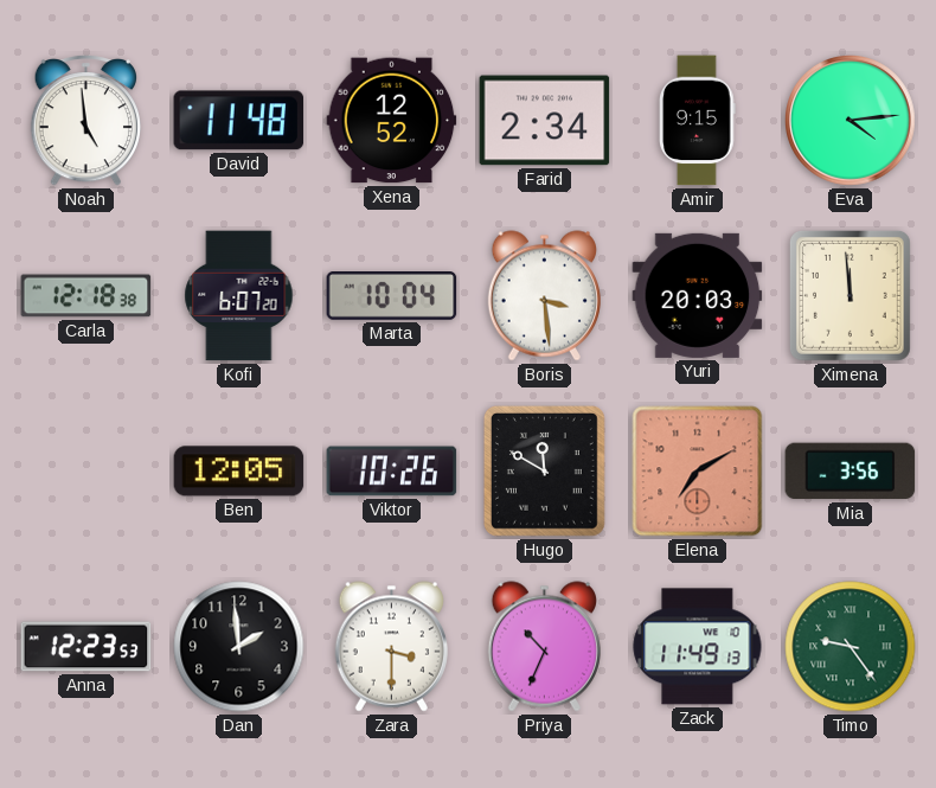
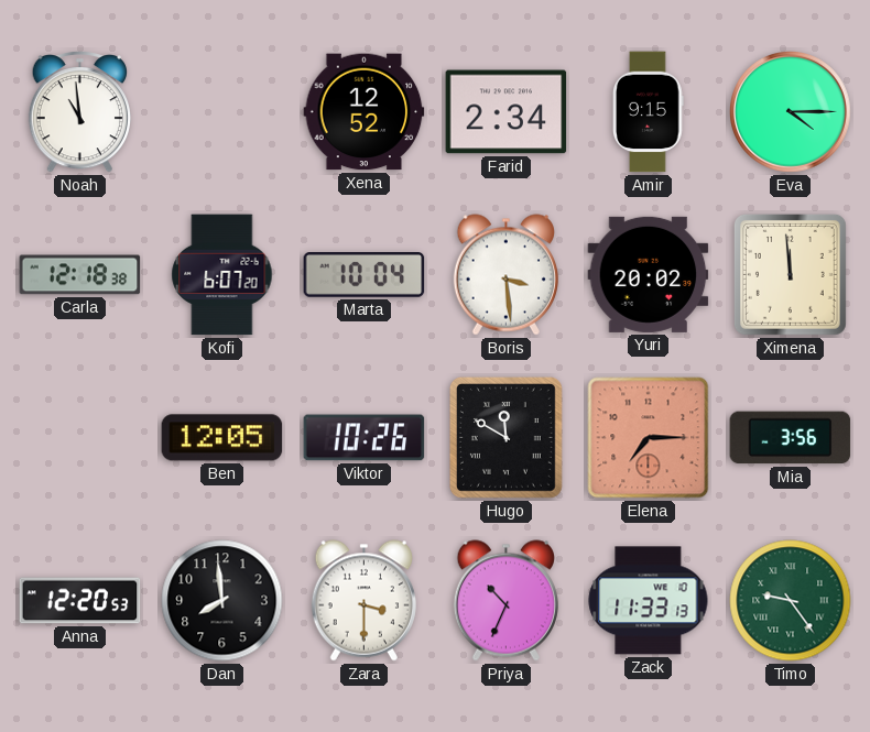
Noah: 4:59 -> 10:59
David: 11:48 -> none
Eva: 4:14 -> 4:15
Yuri: 20:03 -> 20:02
Elena: 7:10 -> 7:15
Anna: 12:23 -> 12:20
Dan: 1:59 -> 7:59
Zack: 11:49 -> 11:33
